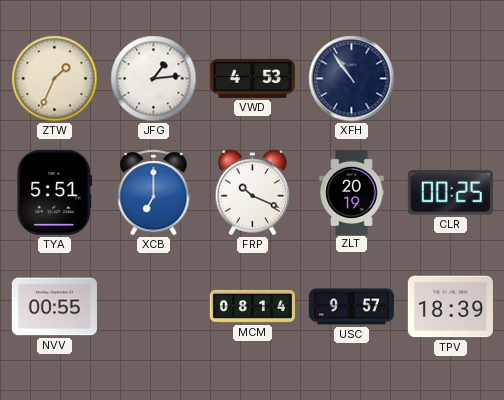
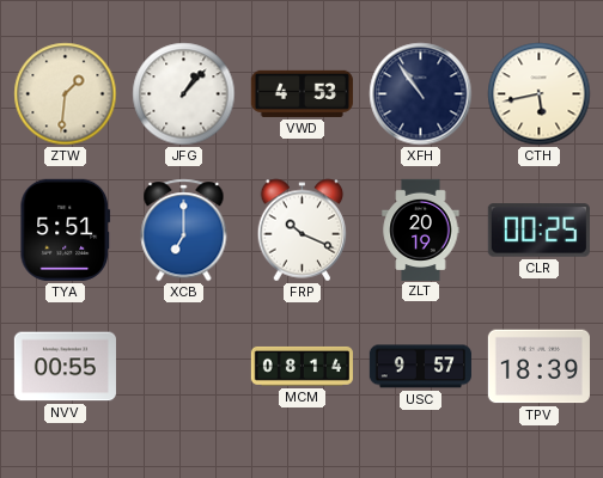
ZTW: 1:34 -> 1:31
JFG: 1:14 -> 1:07
CTH: none -> 5:43
